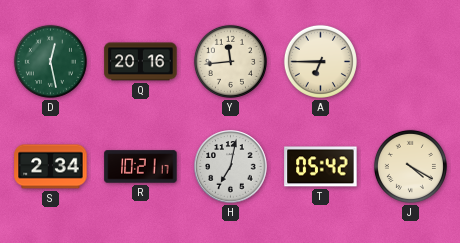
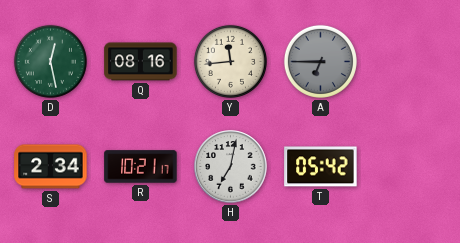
Q: 20:16 -> 08:16
A dial: cream -> grey
J: 4:20 -> none
